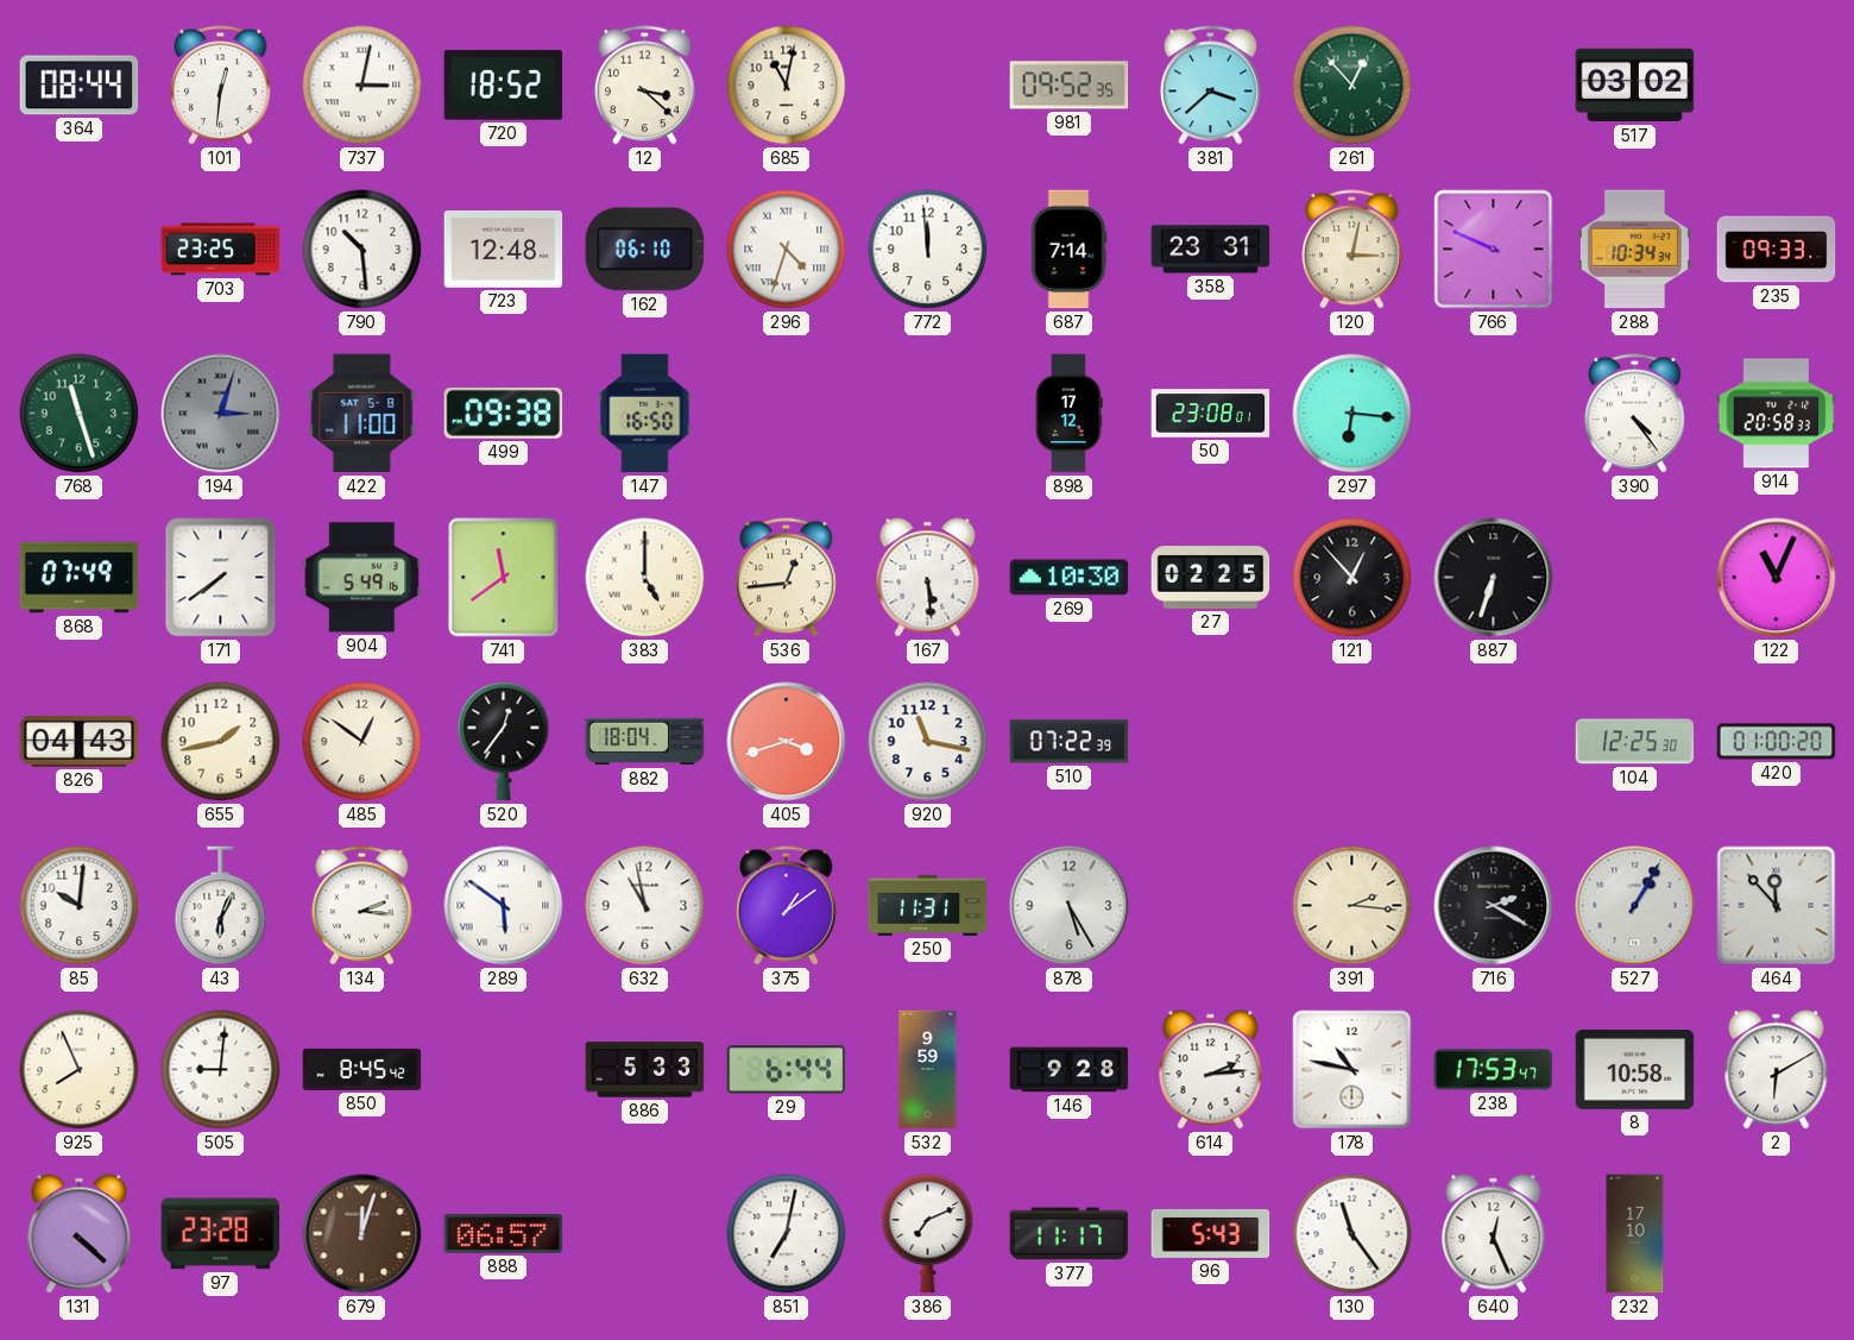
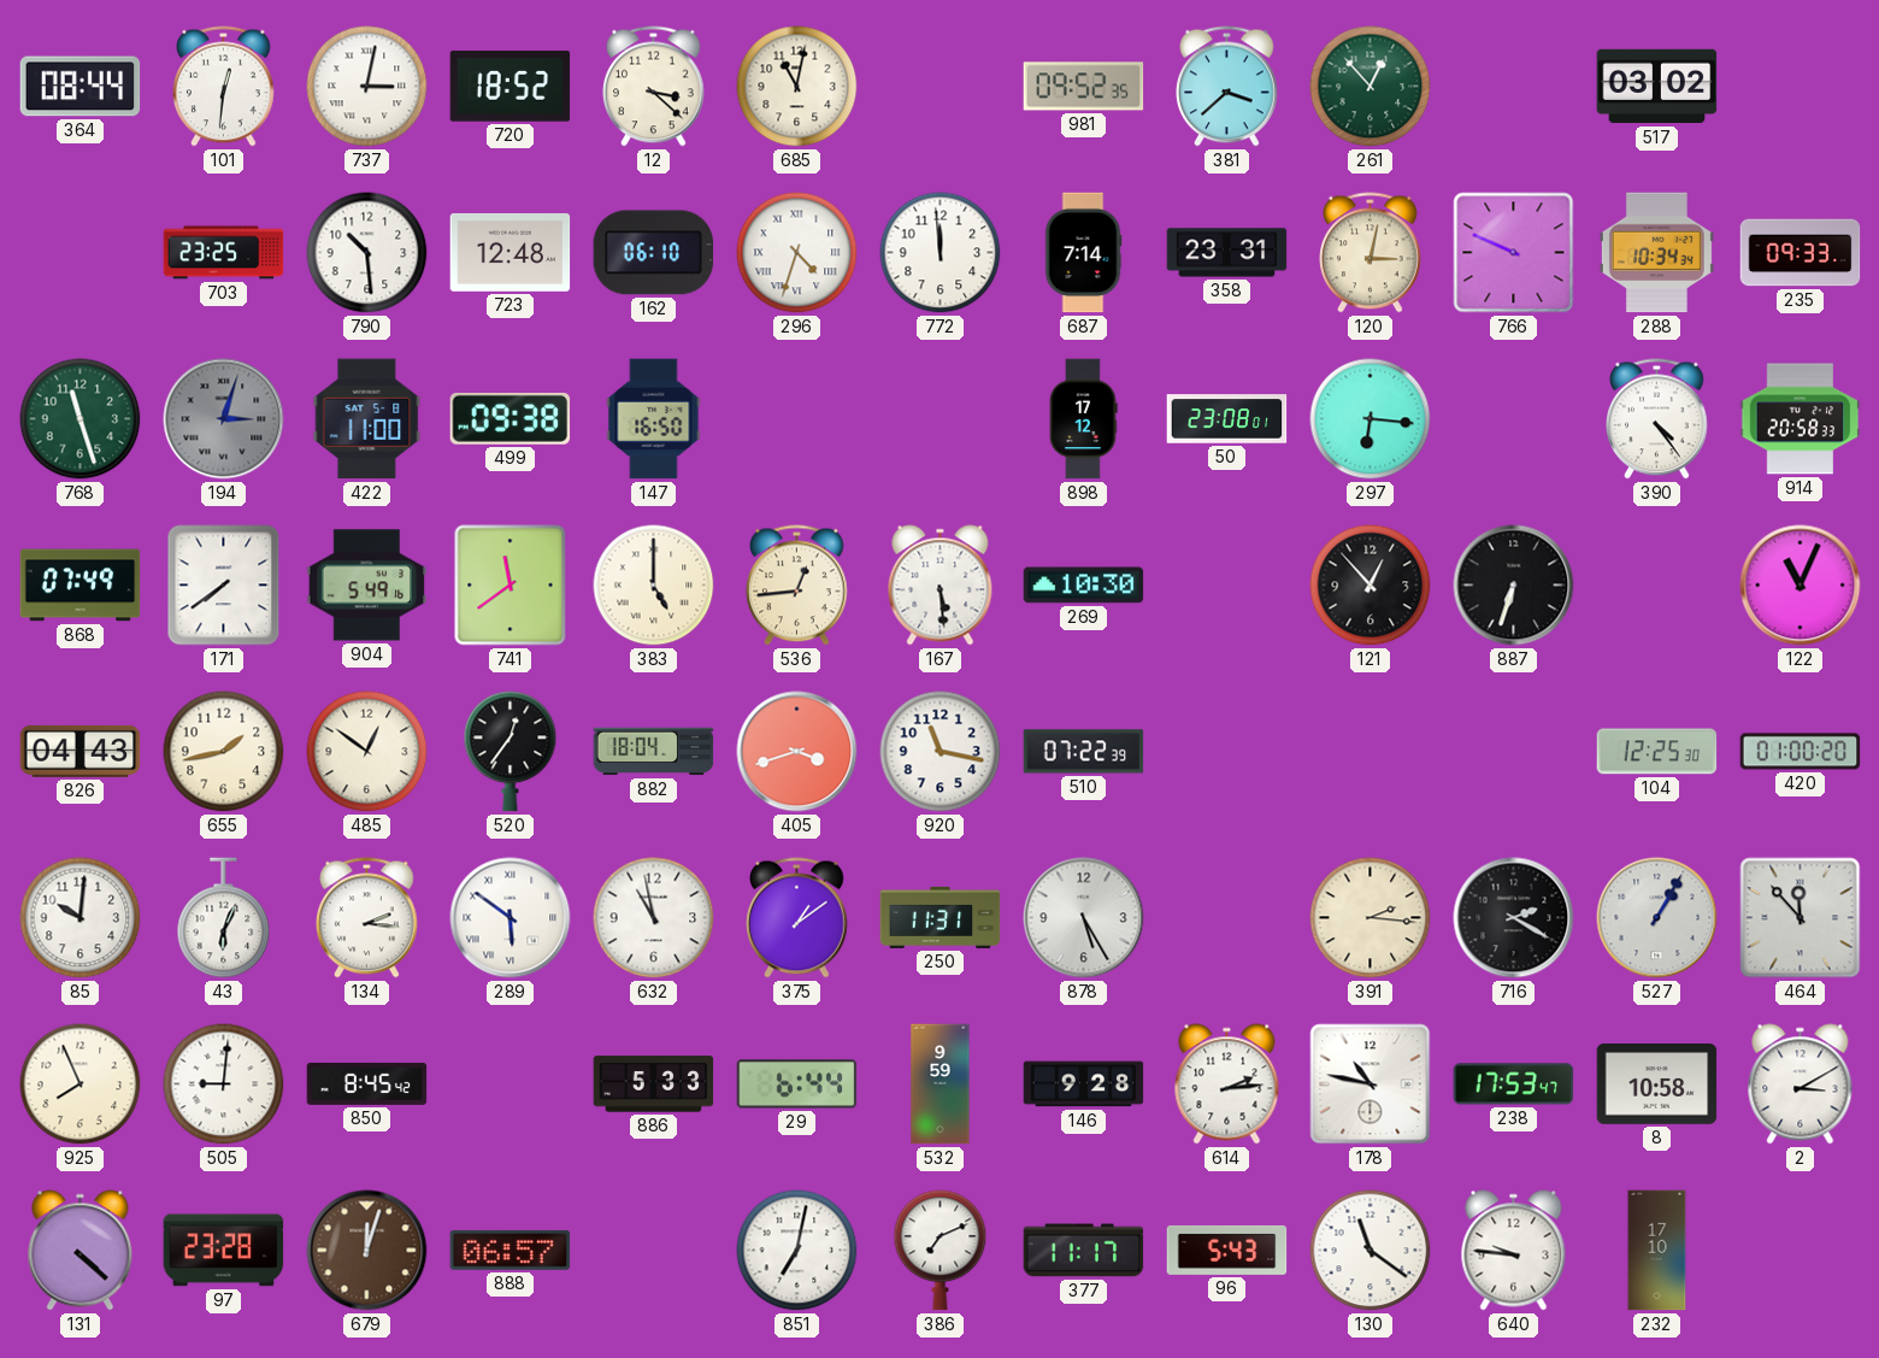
27: 02:25 -> none
2: 6:10 -> 3:10
130: 11:24 -> 11:21
640: 12:26 -> 9:46
